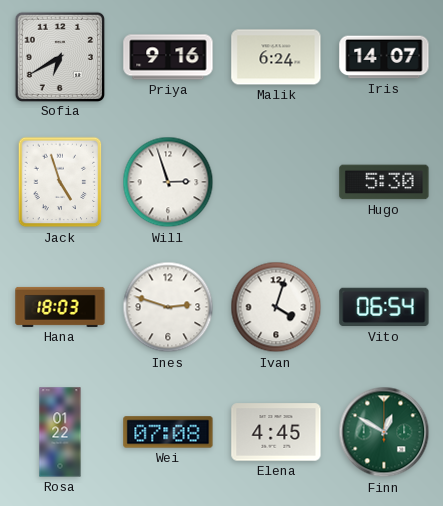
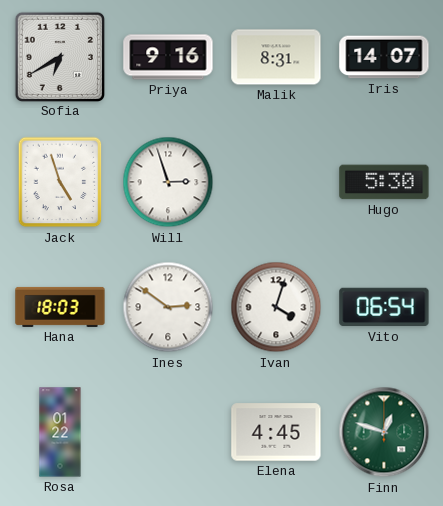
Malik: 6:24 -> 8:31
Ines: 2:48 -> 2:51
Wei: 07:08 -> none
Finn: 12:50 -> 12:48
